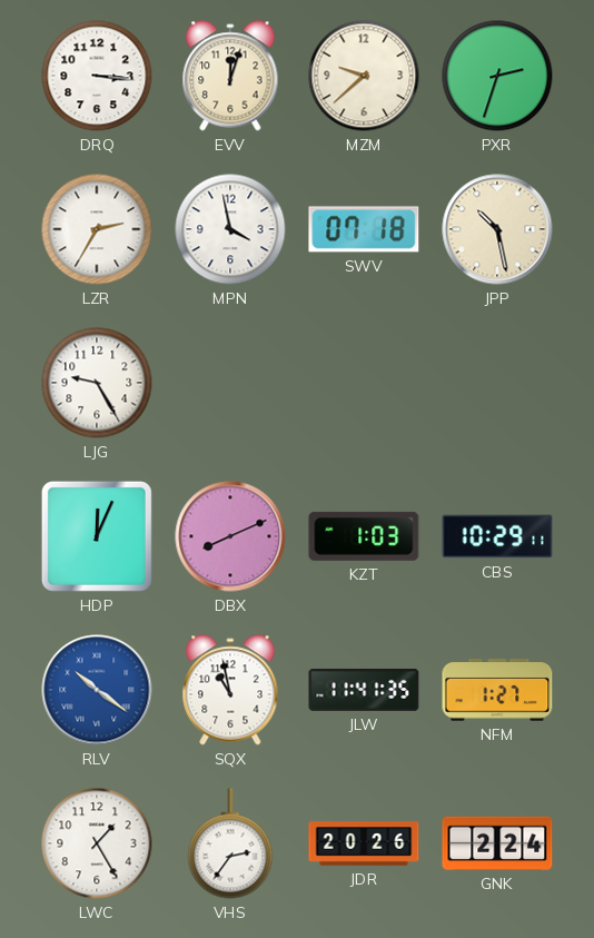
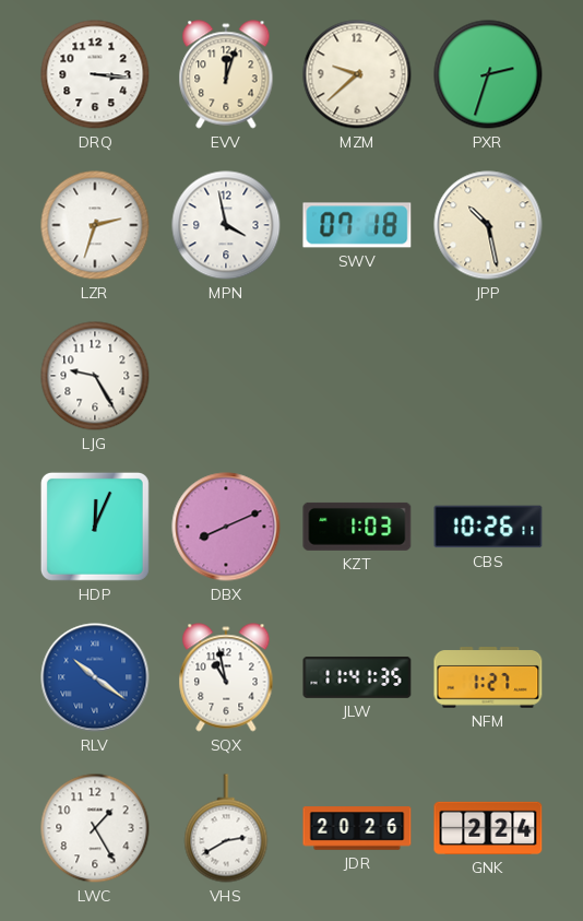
LZR: 2:35 -> 2:33
CBS: 10:29 -> 10:26
VHS: 2:36 -> 2:40
